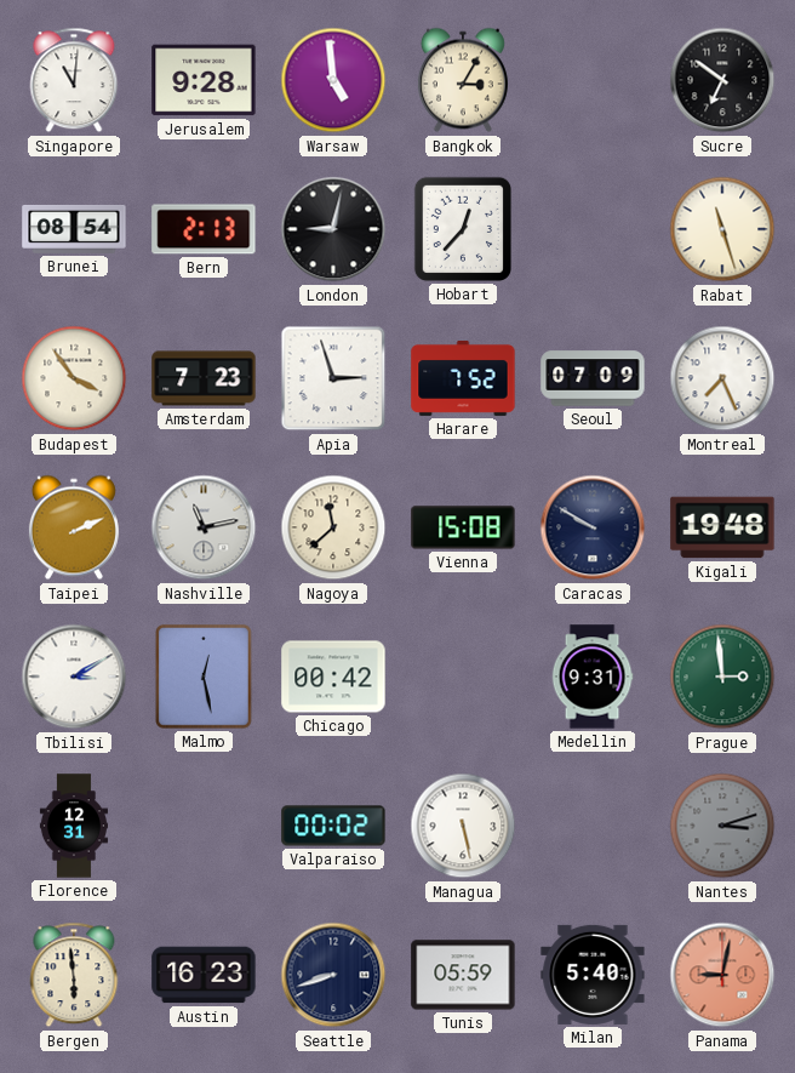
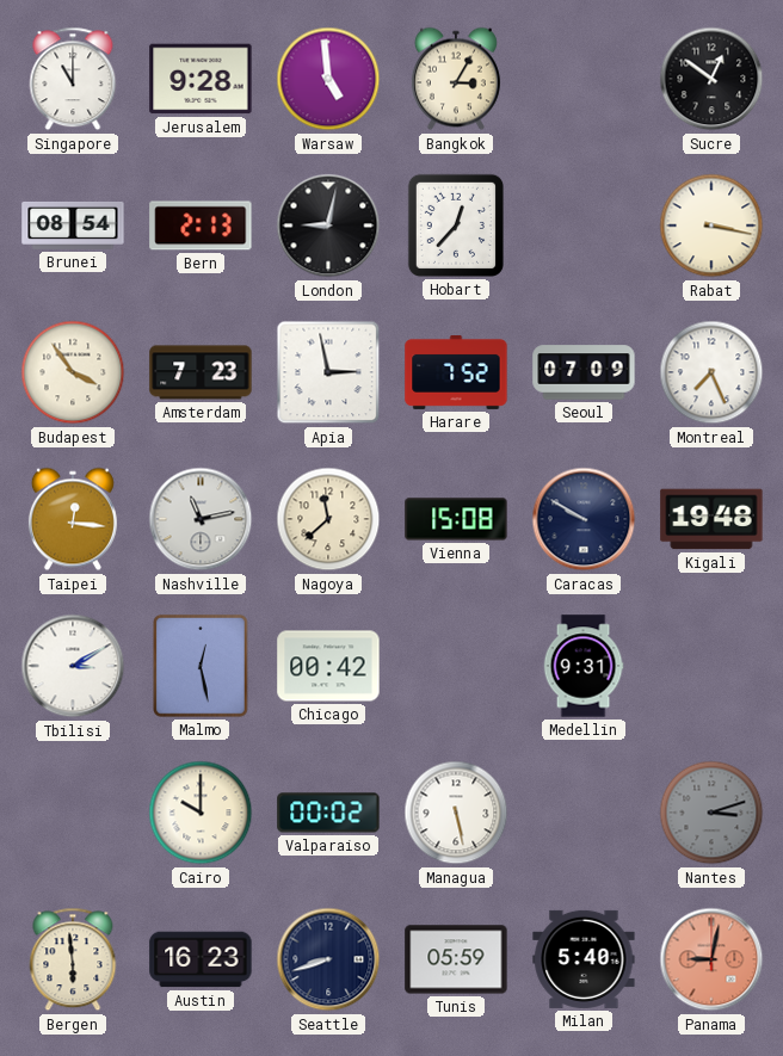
Singapore: 11:01 -> 11:00
Sucre: 6:51 -> 12:51
Rabat: 11:27 -> 3:17
Apia: 2:57 -> 2:58
Taipei: 2:11 -> 12:16
Prague: 2:59 -> none
Florence: 12:31 -> none
Cairo: none -> 10:00
